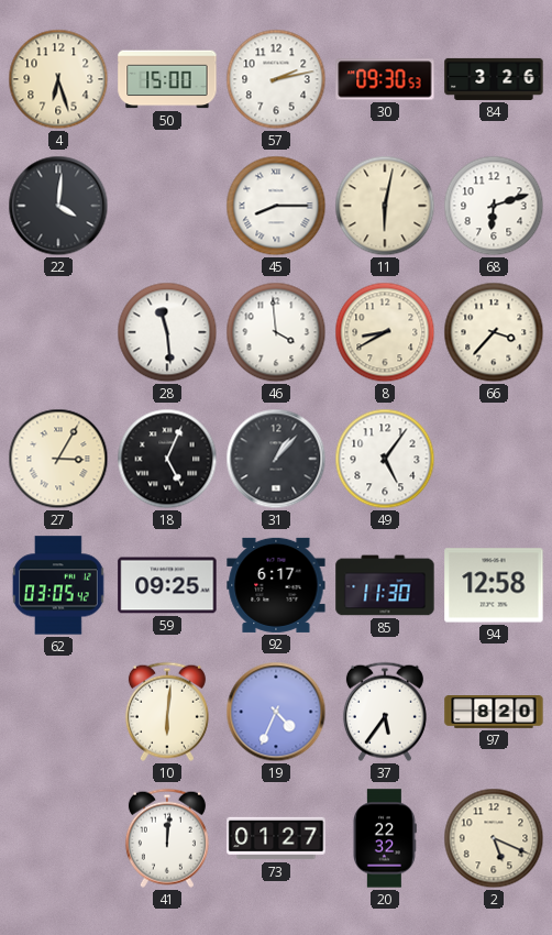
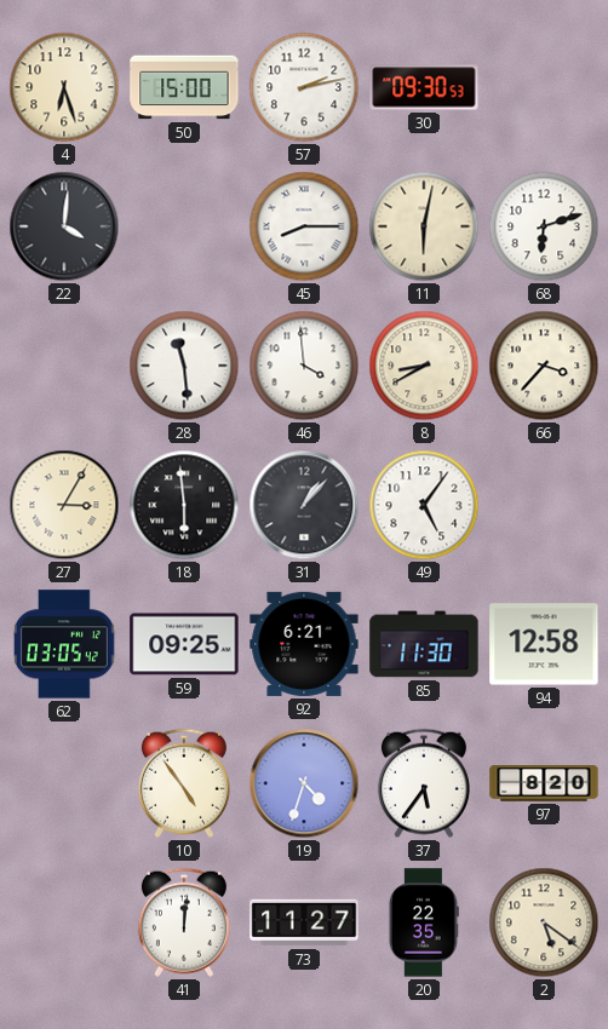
84: 3:26 -> none
18: 5:04 -> 5:59
92: 6:17 -> 6:21
10: 6:01 -> 4:54
19: 4:34 -> 4:33
73: 01:27 -> 11:27
20: 22:32 -> 22:35
2: 5:19 -> 5:21
